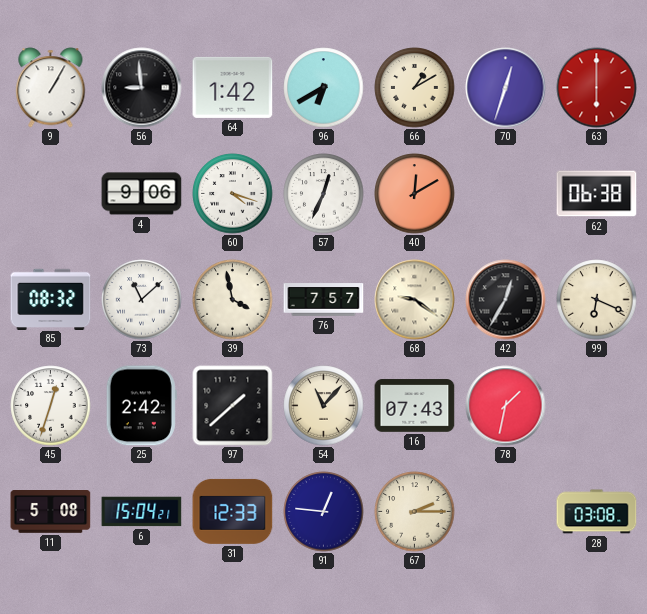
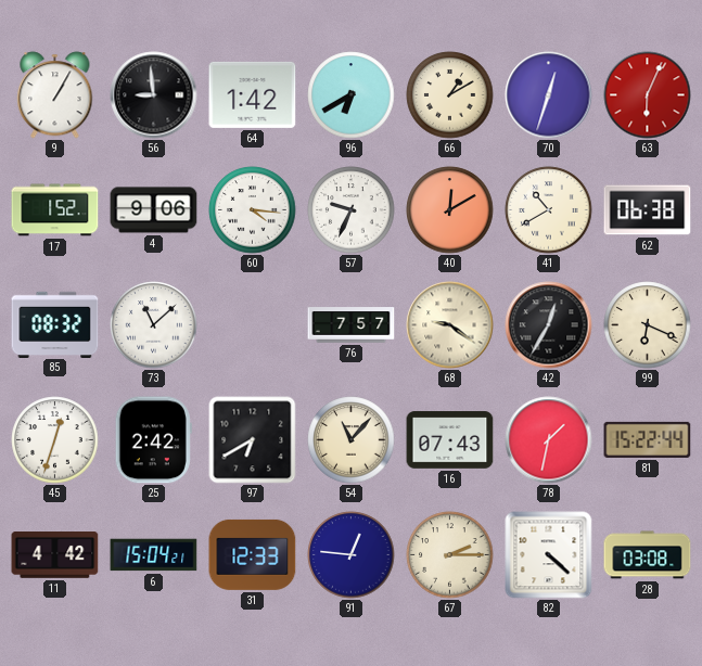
63: 6:00 -> 6:04
17: none -> 1:52
60: 4:18 -> 4:16
57: 12:34 -> 9:34
41: none -> 10:40
39: 3:58 -> none
97: 1:38 -> 6:40
81: none -> 15:22
11: 5:08 -> 4:42
82: none -> 4:22
